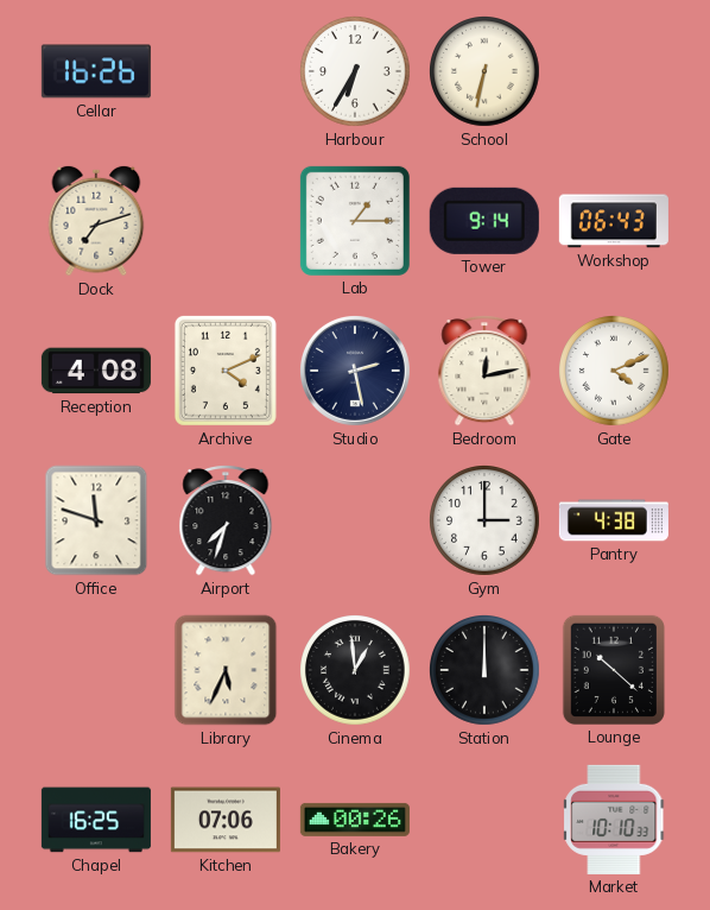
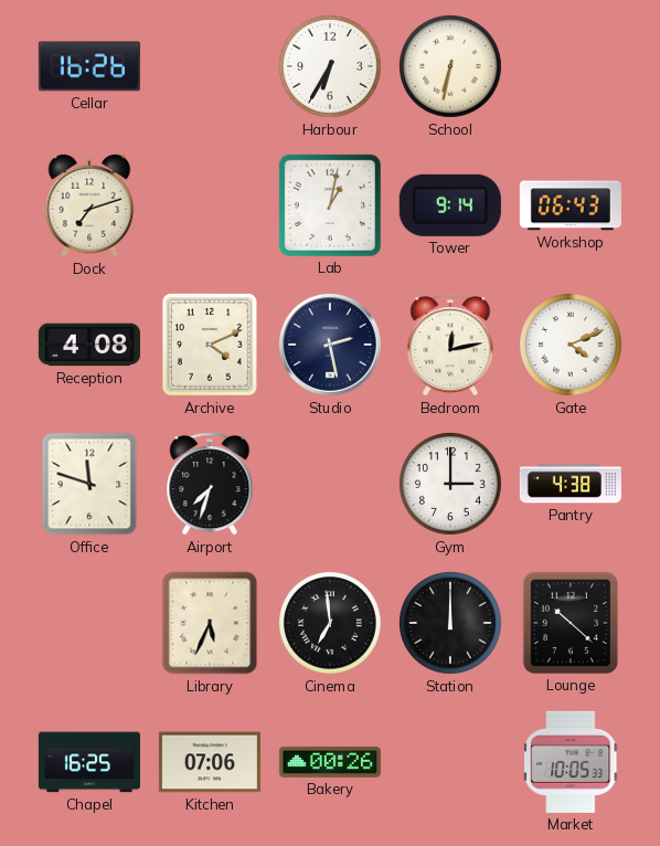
Lab: 1:15 -> 1:02
Cinema: 12:59 -> 6:59
Market: 10:10 -> 10:05
